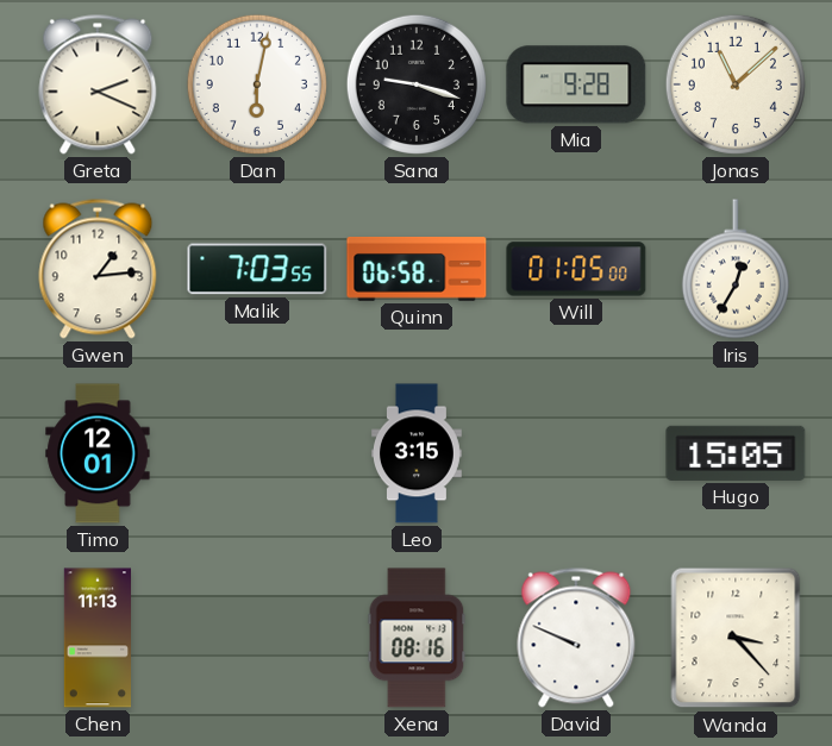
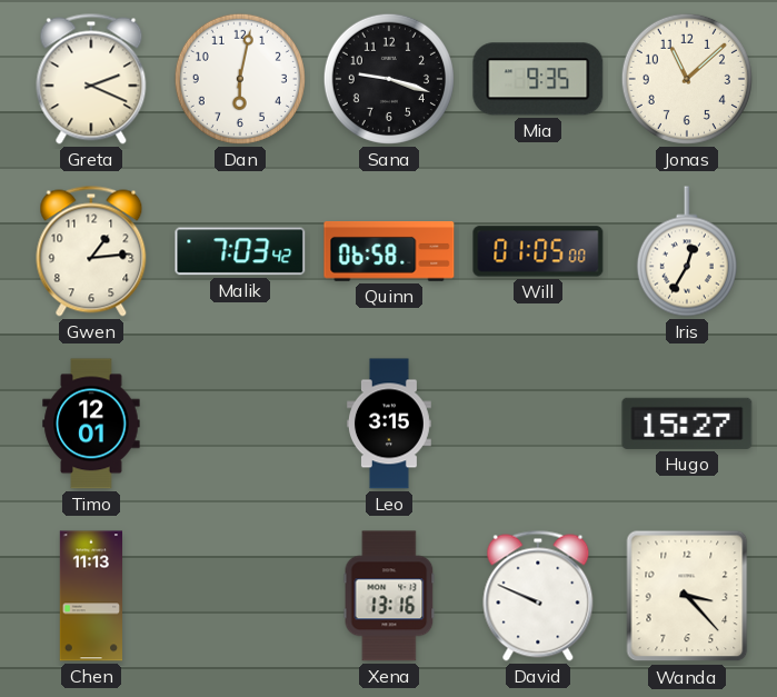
Mia: 9:28 -> 9:35
Malik: 7:03:55 -> 7:03:42
Hugo: 15:05 -> 15:27
Xena: 08:16 -> 13:16
